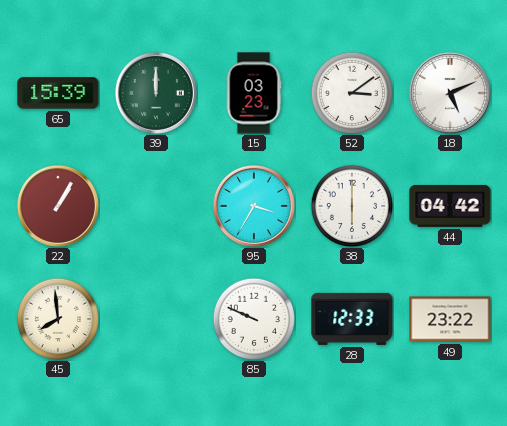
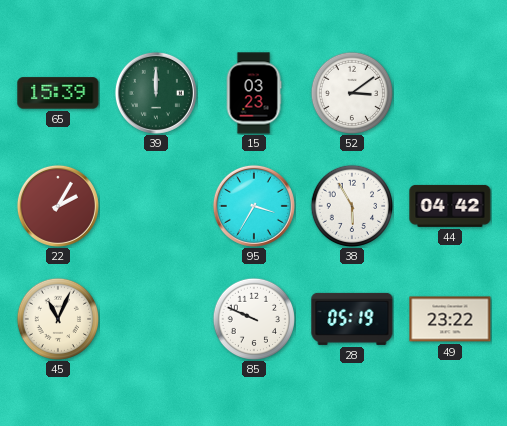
18: 5:11 -> none
22: 1:05 -> 2:05
38: 6:00 -> 5:55
45: 7:59 -> 11:04
28: 12:33 -> 05:19
